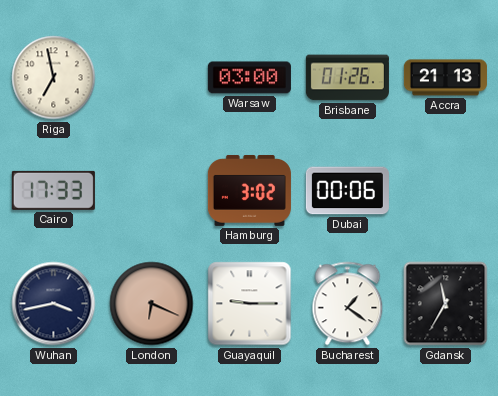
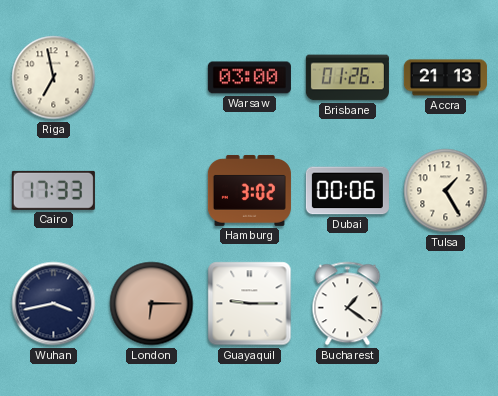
Tulsa: none -> 1:25
London: 6:19 -> 6:15
Gdansk: 11:35 -> none
